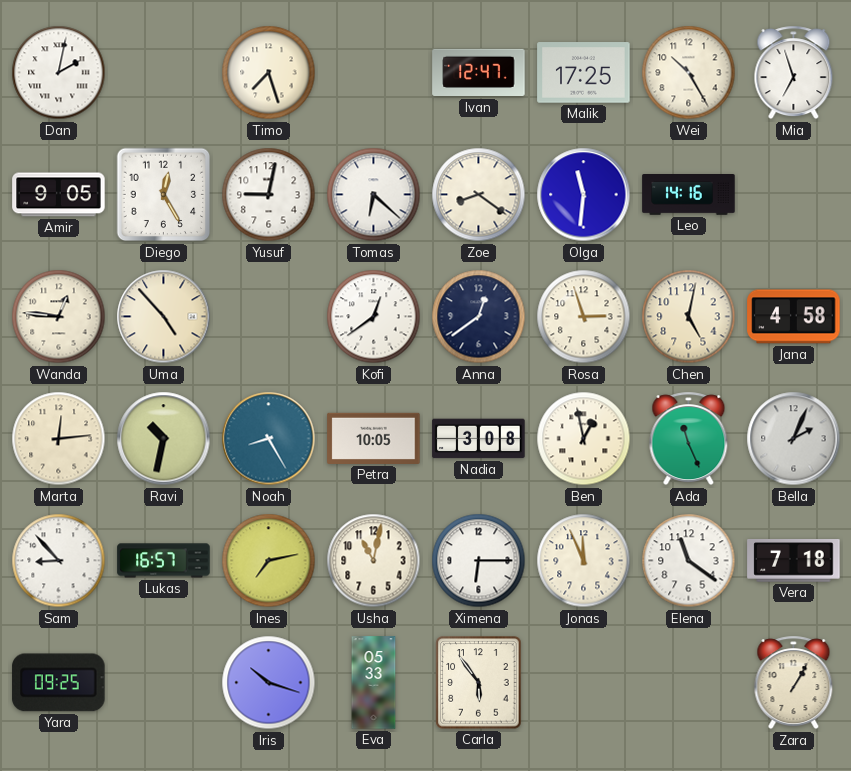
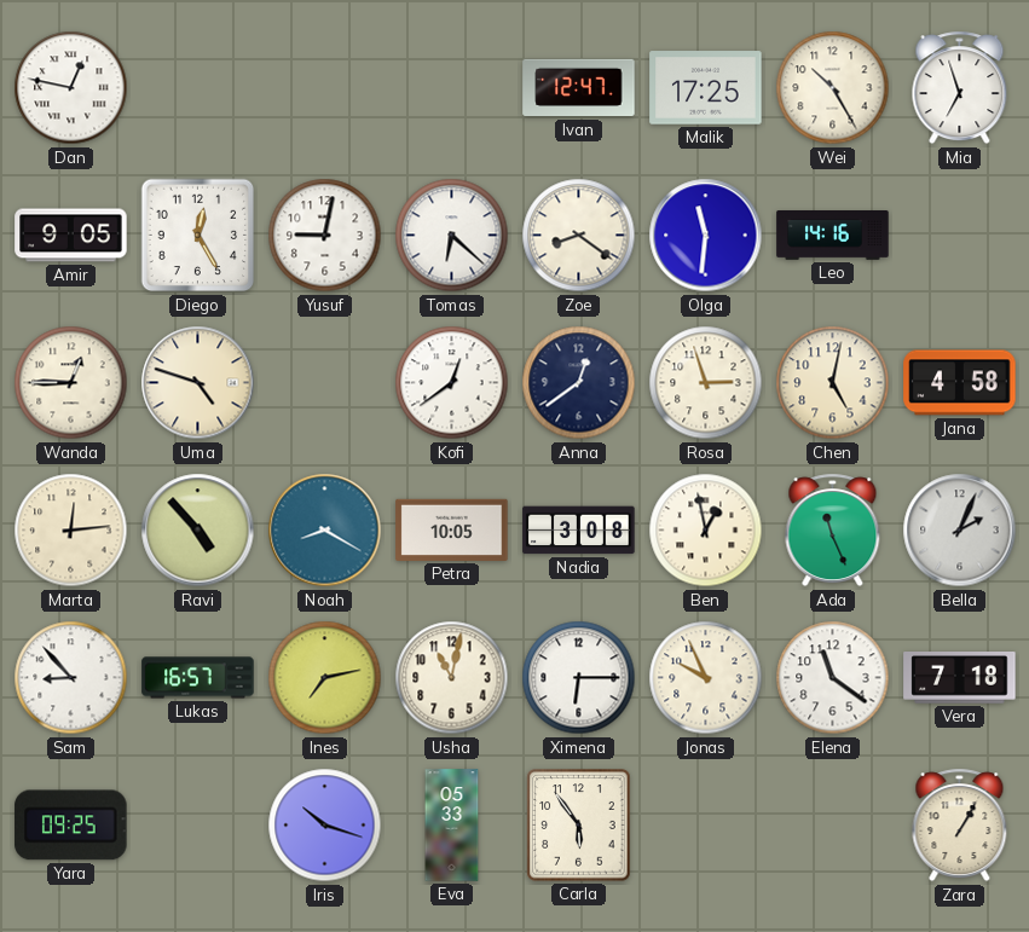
Dan: 2:02 -> 12:47
Timo: 7:27 -> none
Wanda: 12:46 -> 12:45
Uma: 4:53 -> 4:48
Ravi: 10:32 -> 4:53
Noah: 8:25 -> 8:20
Jonas: 11:56 -> 9:56
